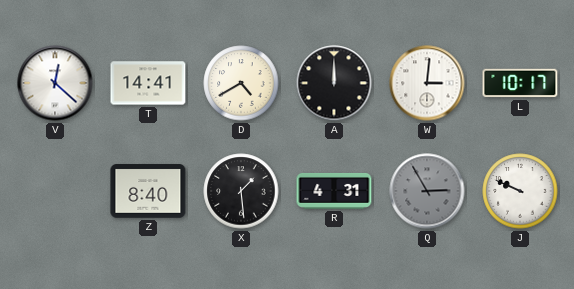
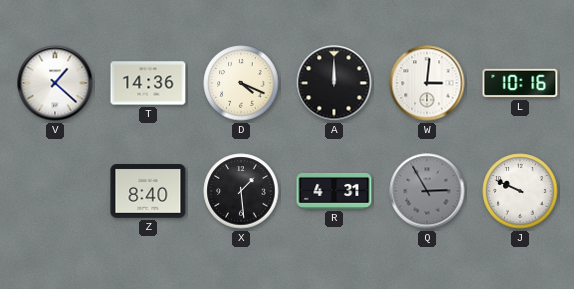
V: 12:22 -> 1:22
T: 14:41 -> 14:36
D: 4:40 -> 4:19
L: 10:17 -> 10:16
